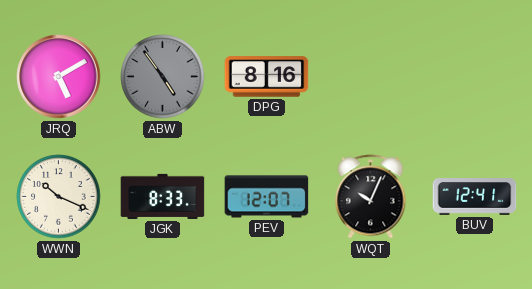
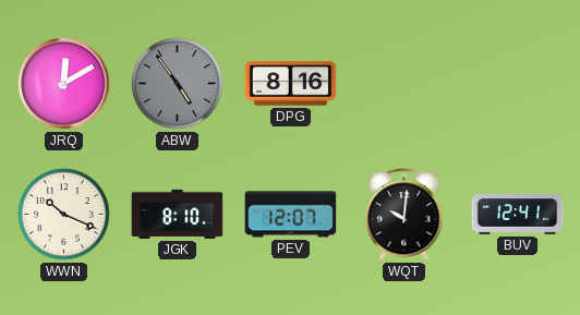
JRQ: 5:10 -> 12:10
JGK: 8:33 -> 8:10
WQT: 10:04 -> 10:01
